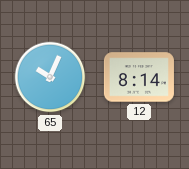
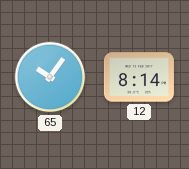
65: 10:04 -> 10:06
